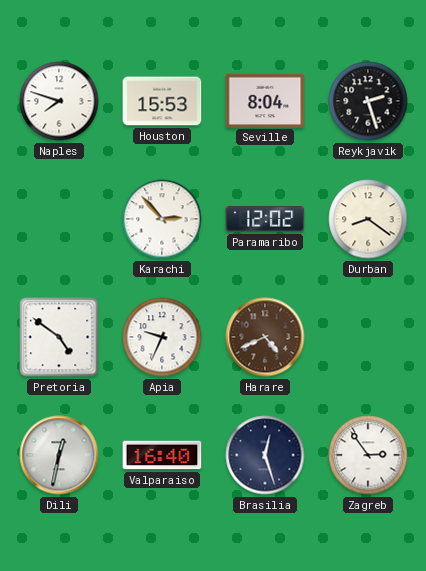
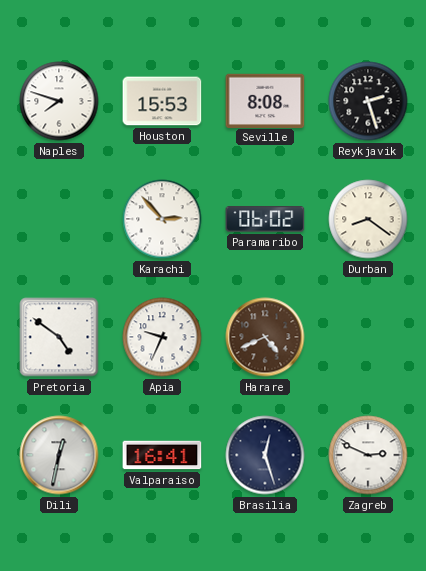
Seville: 8:04 -> 8:08
Paramaribo: 12:02 -> 06:02
Valparaiso: 16:40 -> 16:41
Zagreb: 2:54 -> 2:49
